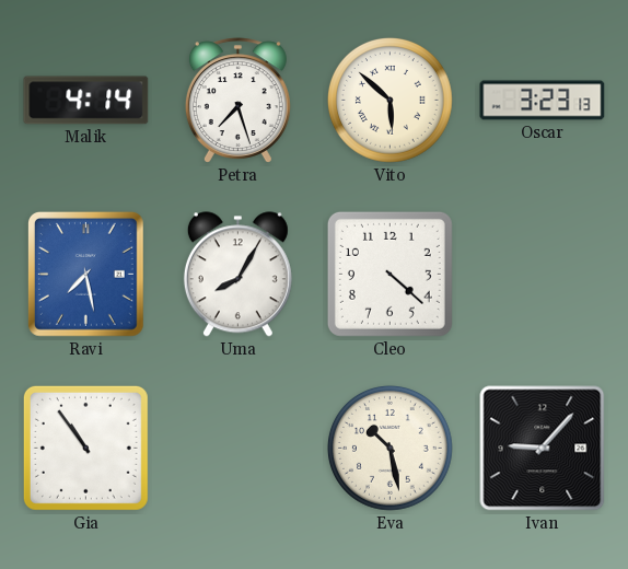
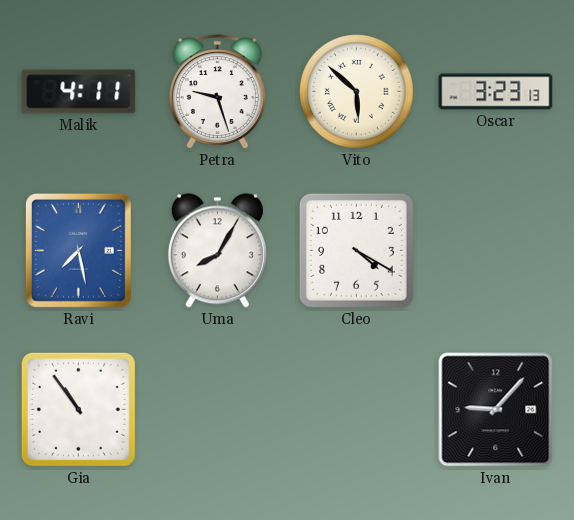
Malik: 4:14 -> 4:11
Petra: 7:27 -> 9:27
Cleo: 4:22 -> 4:20
Eva: 10:28 -> none
